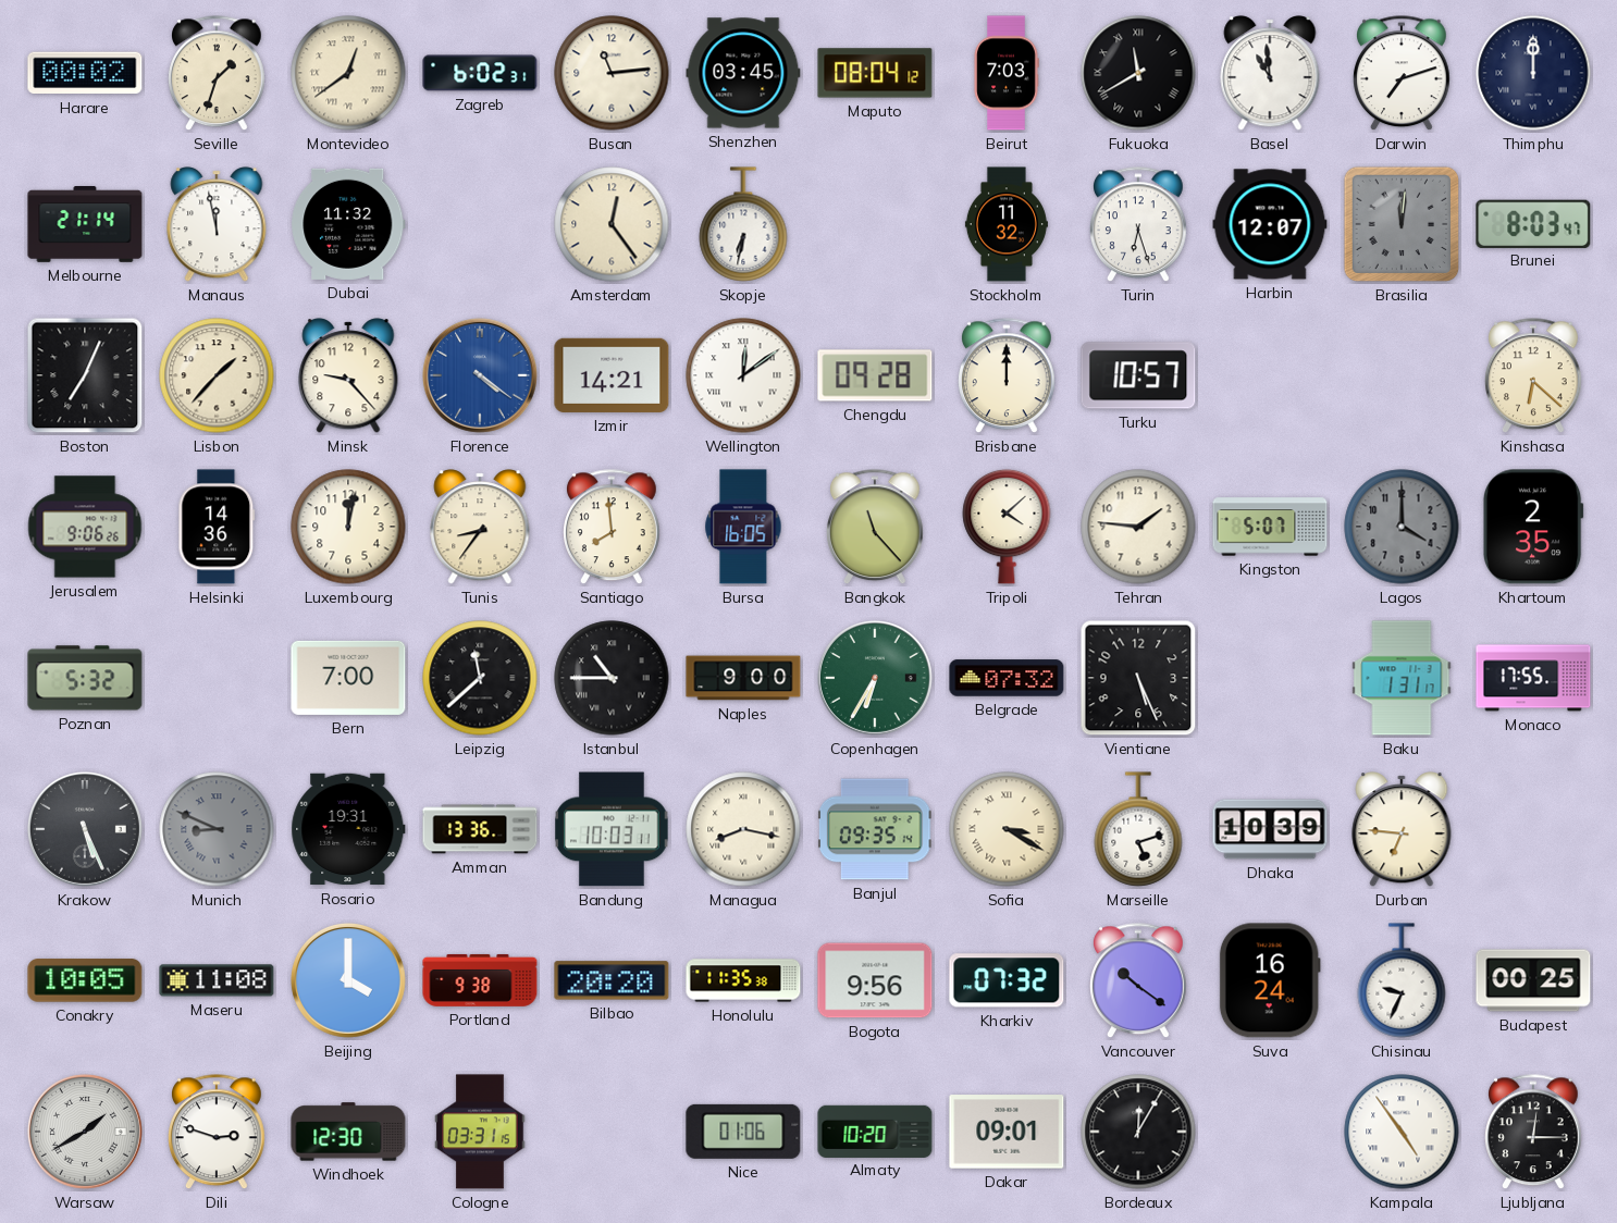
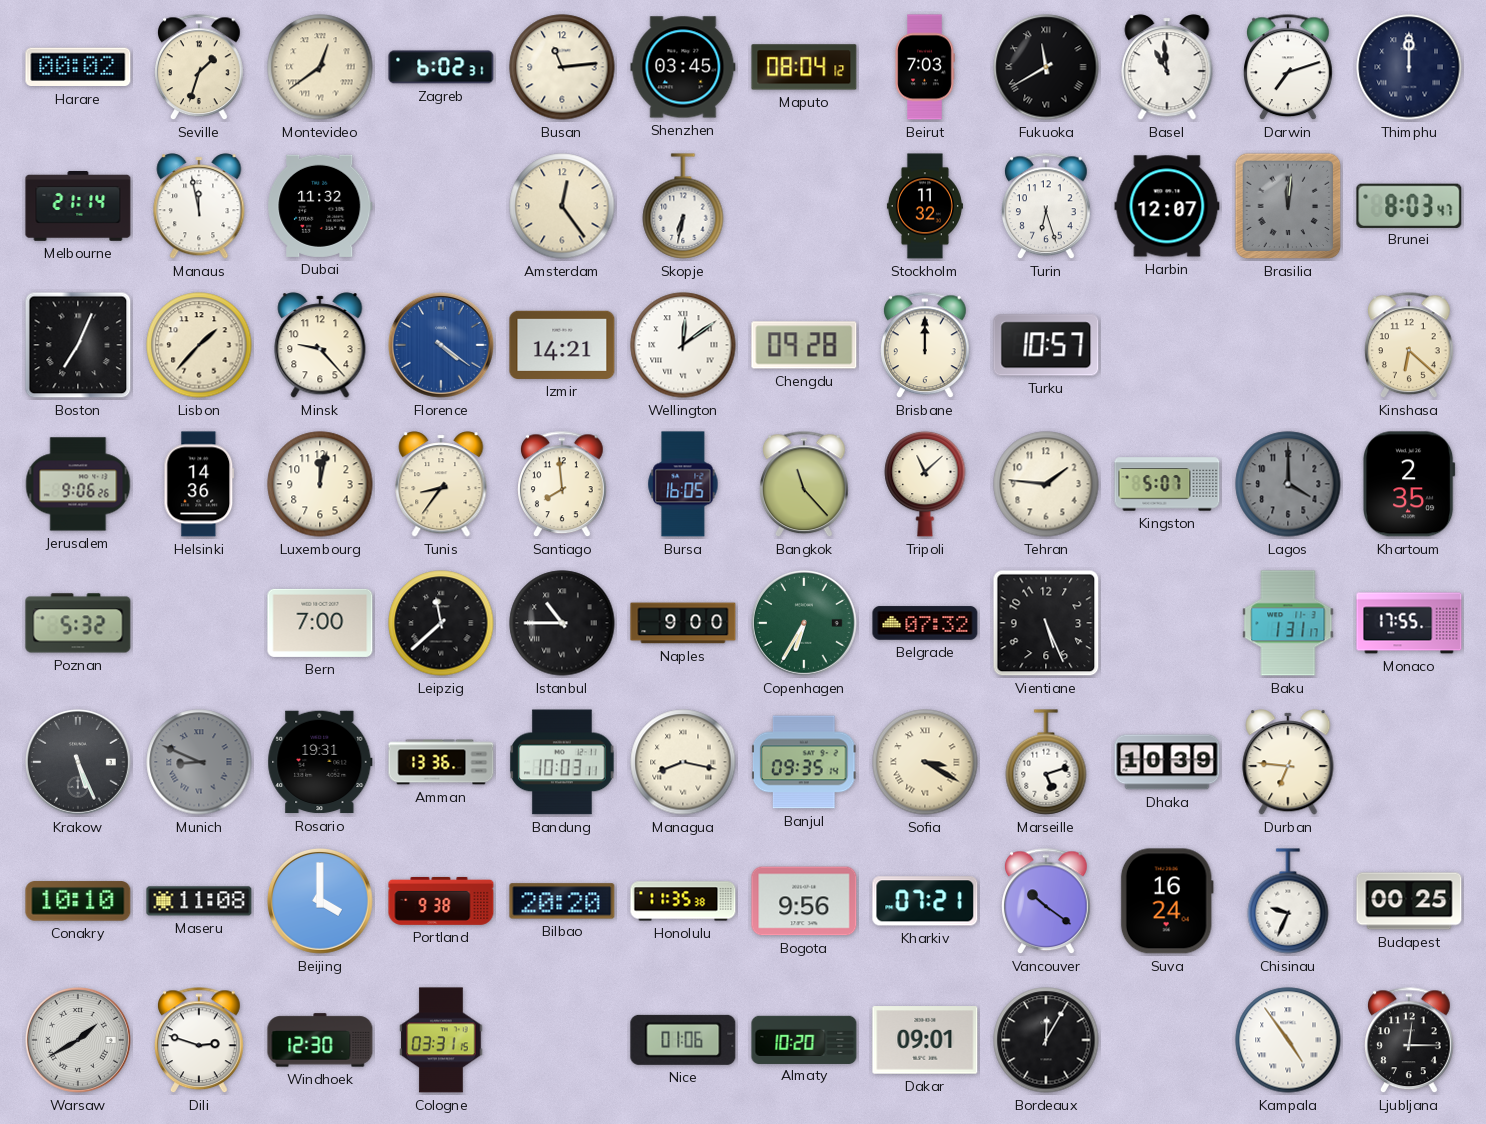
Tripoli: 4:08 -> 11:08
Conakry: 10:05 -> 10:10
Kharkiv: 07:32 -> 07:21
